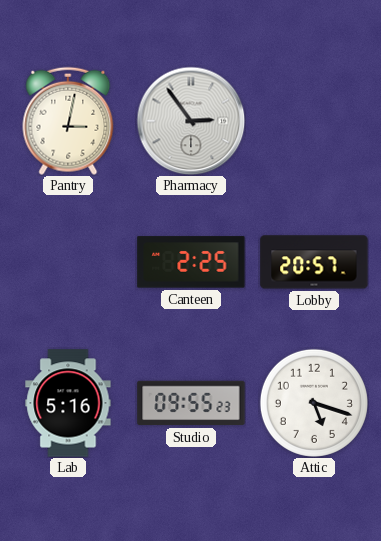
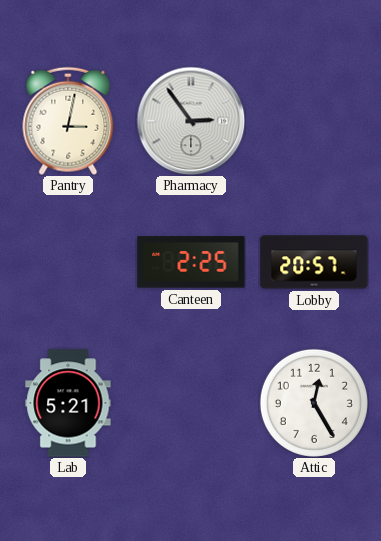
Lab: 5:16 -> 5:21
Studio: 09:55 -> none
Attic: 5:18 -> 12:25
